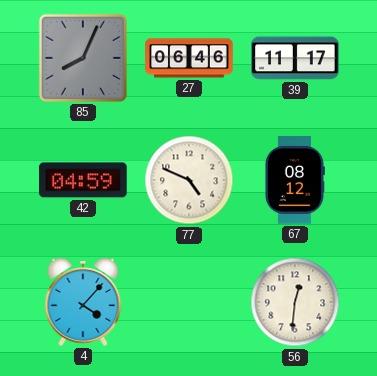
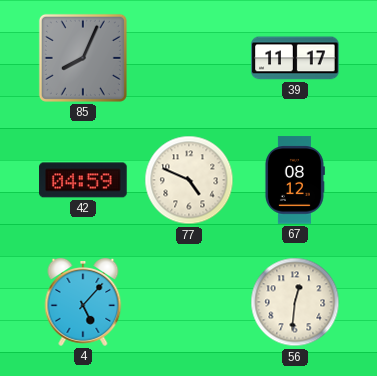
27: 06:46 -> none
4: 4:07 -> 5:07
